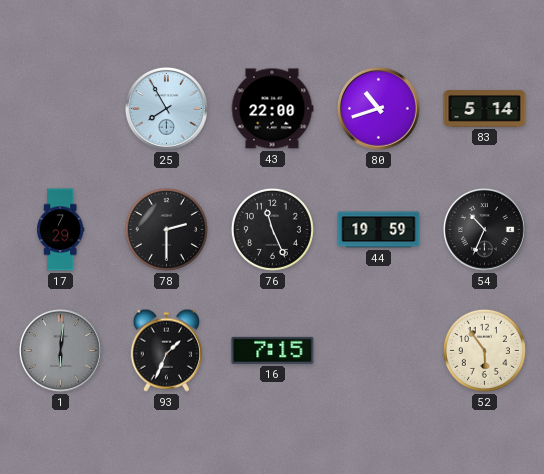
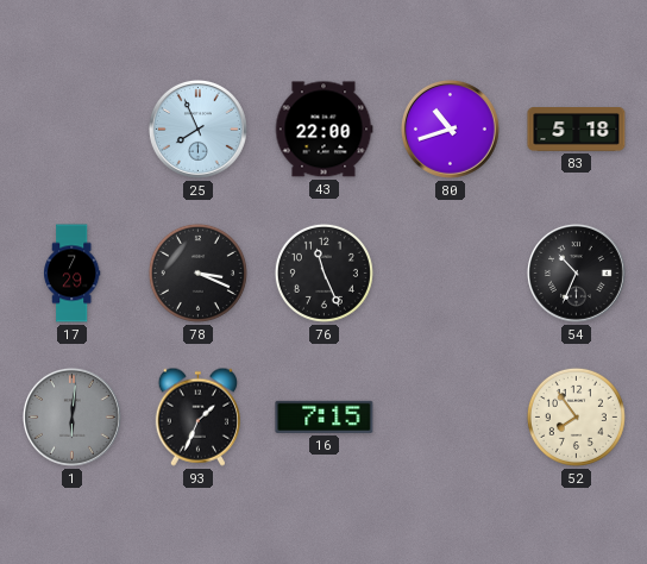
25: 7:55 -> 7:56
83: 5:14 -> 5:18
78: 2:30 -> 3:19
44: 19:59 -> none
52: 5:54 -> 7:54
